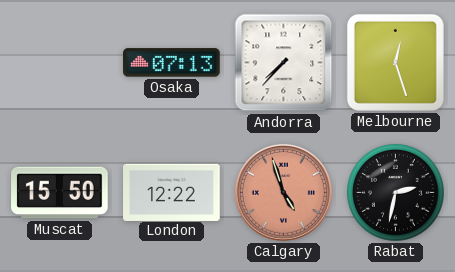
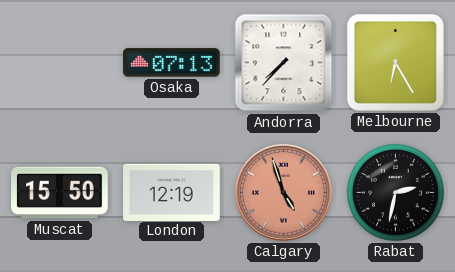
Melbourne: 12:27 -> 6:25
London: 12:22 -> 12:19
